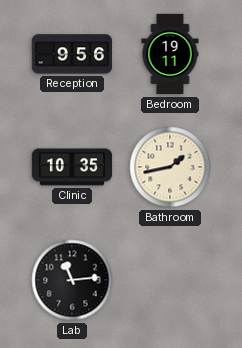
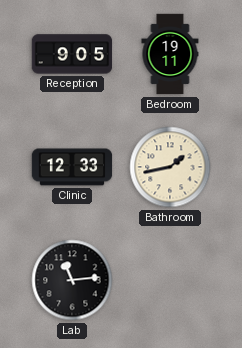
Reception: 9:56 -> 9:05
Clinic: 10:35 -> 12:33
